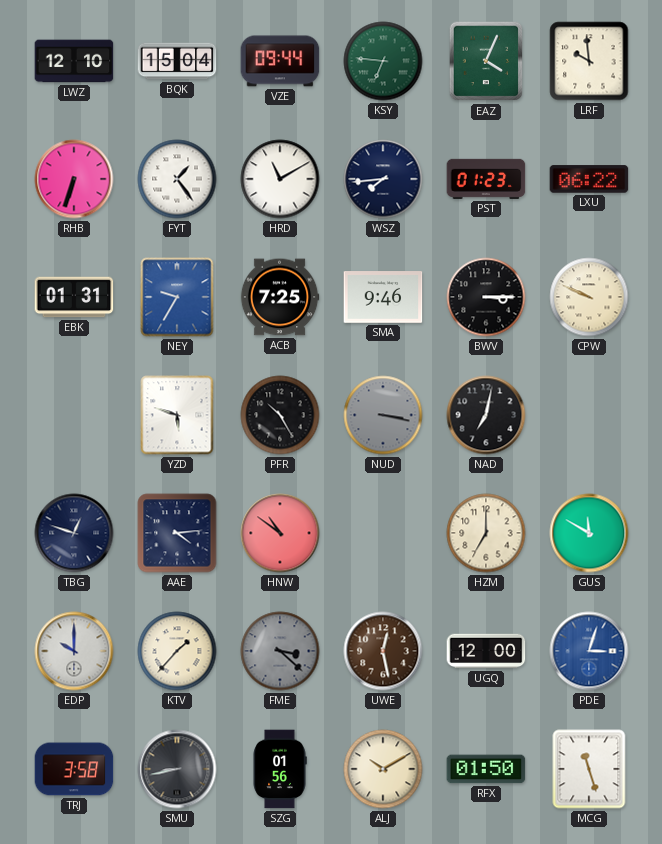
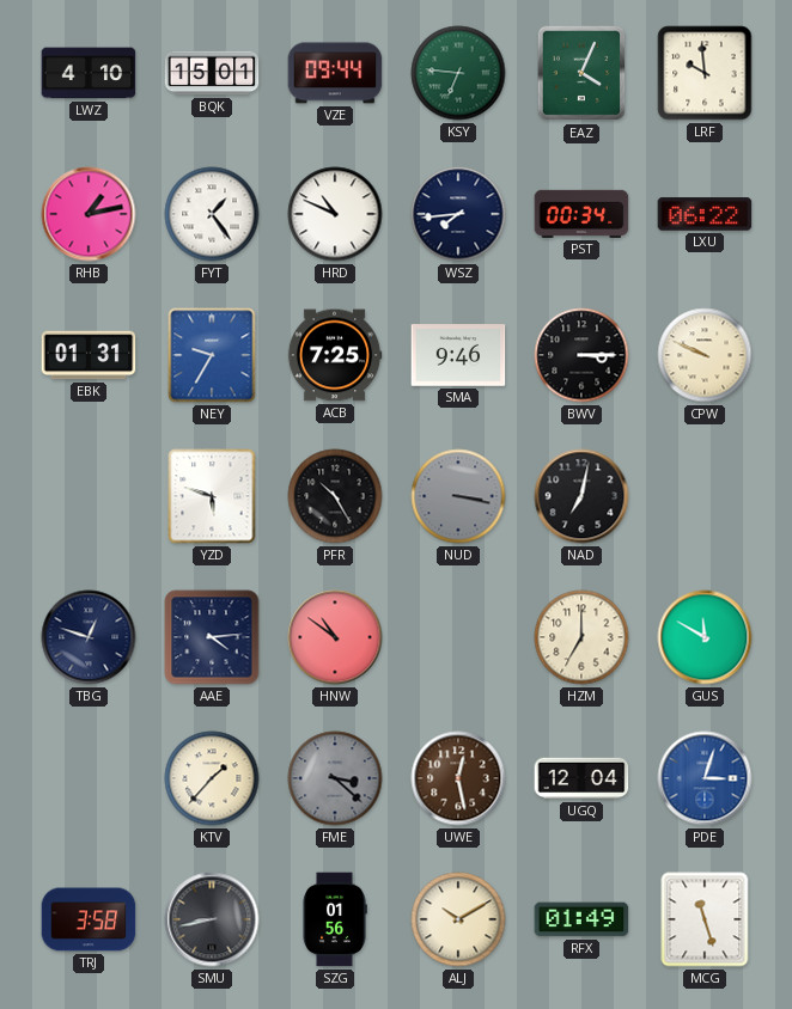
LWZ: 12:10 -> 4:10
BQK: 15:04 -> 15:01
RHB: 6:33 -> 1:13
HRD: 11:10 -> 10:49
PST: 01:23 -> 00:34
EDP: 10:00 -> none
UGQ: 12:00 -> 12:04
RFX: 01:50 -> 01:49
